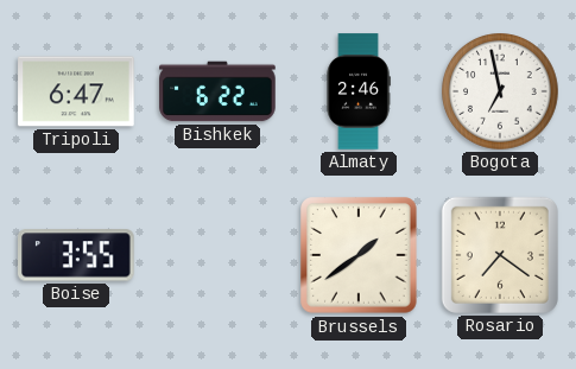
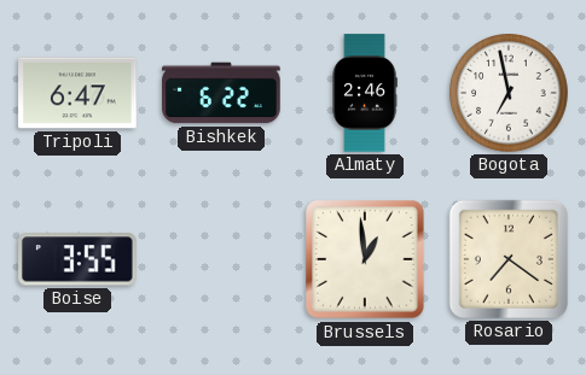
Brussels: 1:39 -> 12:59
